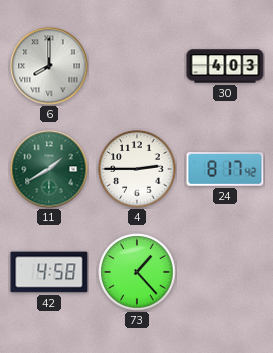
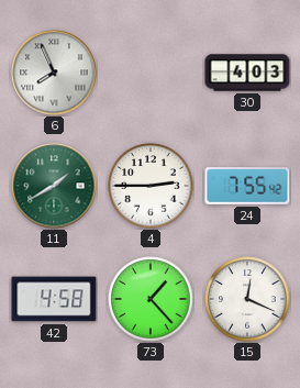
6: 8:00 -> 7:56
24: 8:17 -> 7:55
15: none -> 12:19
